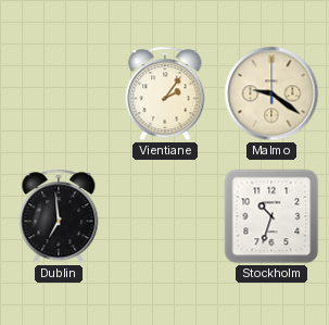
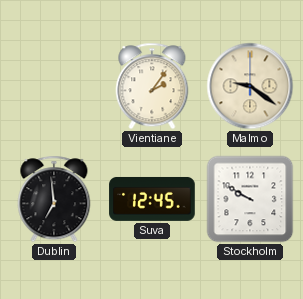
Suva: none -> 12:45
Stockholm: 10:33 -> 9:50
